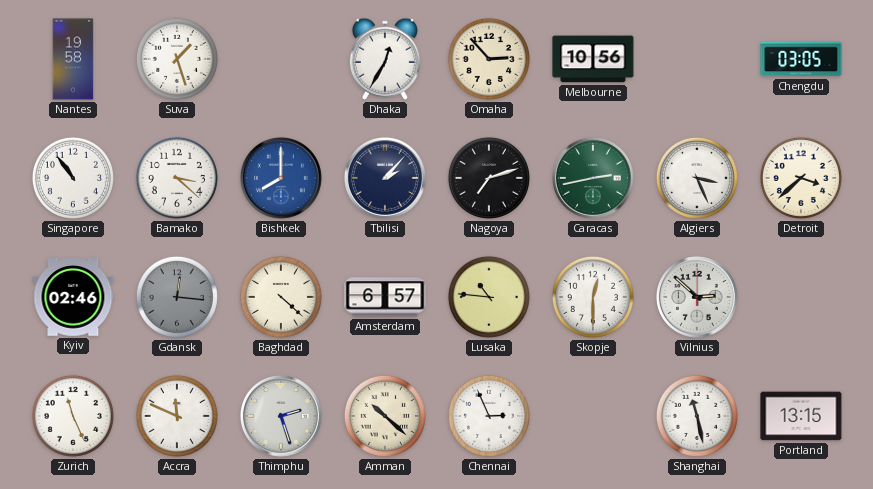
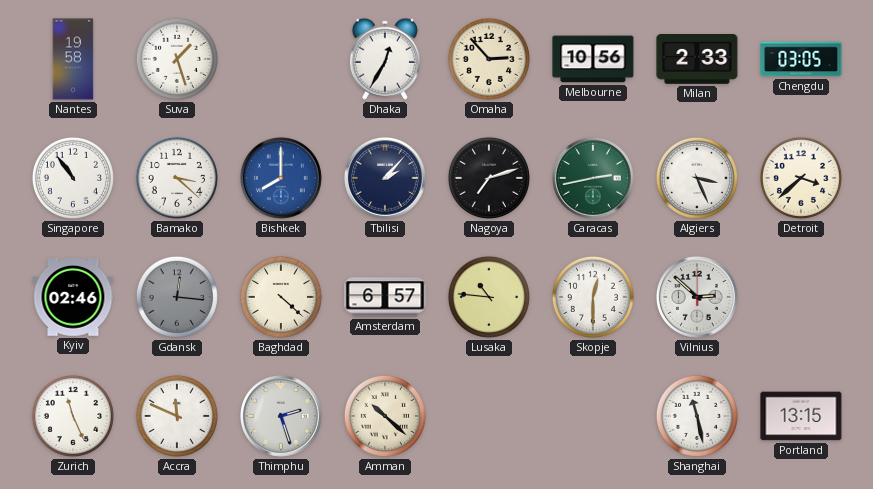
Milan: none -> 2:33
Chennai: 2:56 -> none
